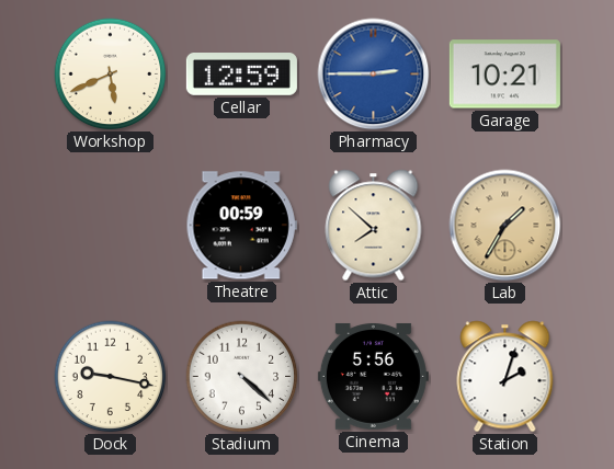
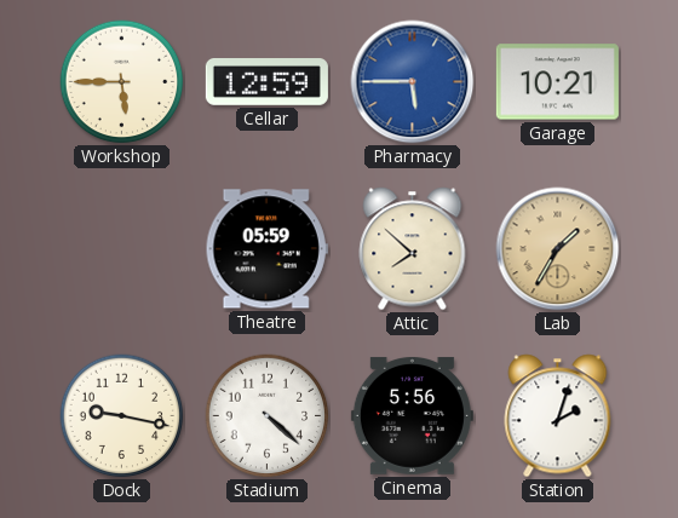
Workshop: 5:41 -> 5:45
Pharmacy: 2:45 -> 5:45
Theatre: 00:59 -> 05:59
